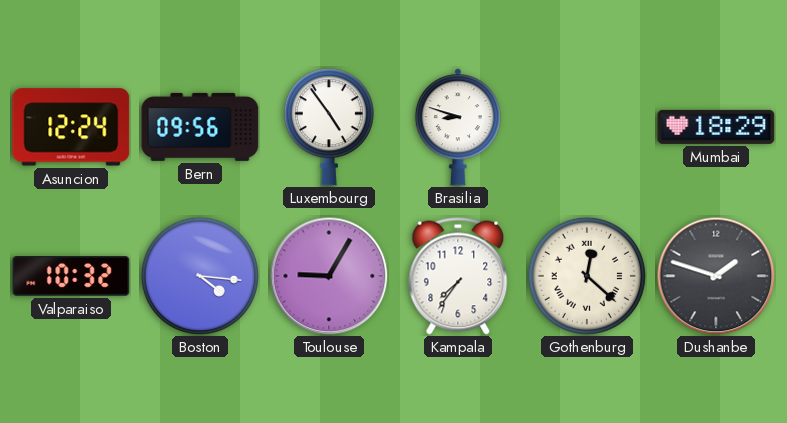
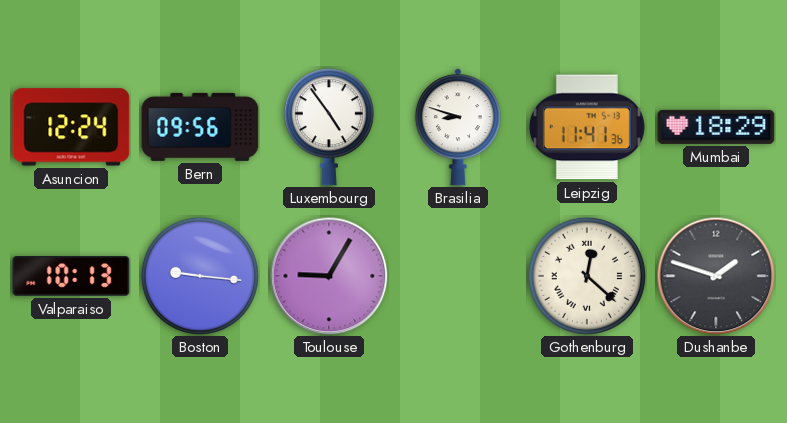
Leipzig: none -> 11:41
Valparaiso: 10:32 -> 10:13
Boston: 4:16 -> 9:16
Kampala: 7:36 -> none
